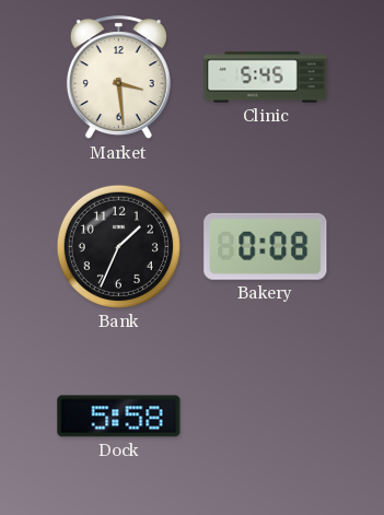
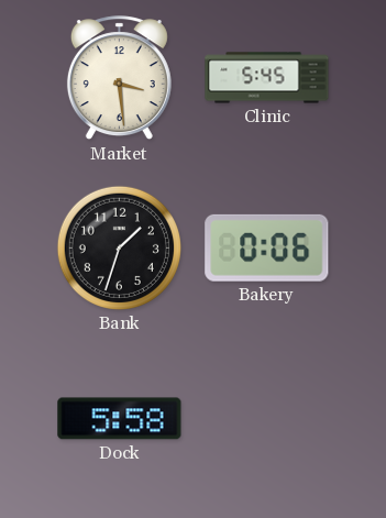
Bank: 1:34 -> 1:33
Bakery: 0:08 -> 0:06
